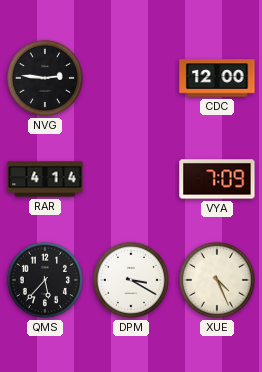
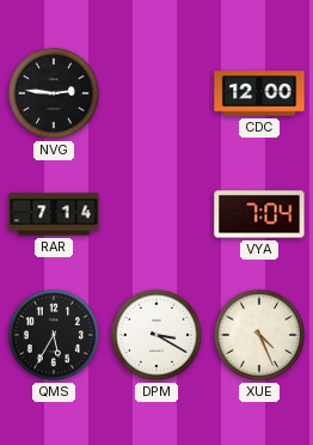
RAR: 4:14 -> 7:14
VYA: 7:09 -> 7:04
QMS: 5:37 -> 5:35
